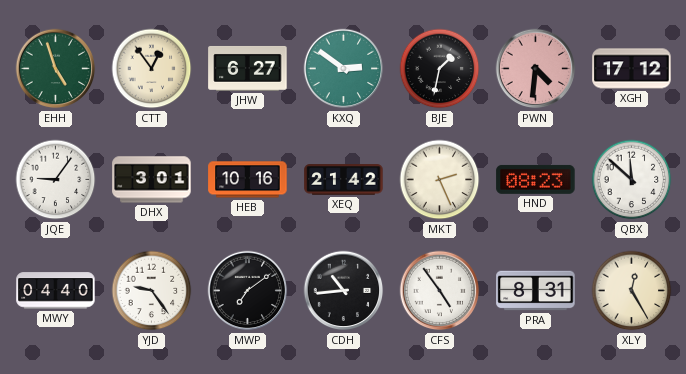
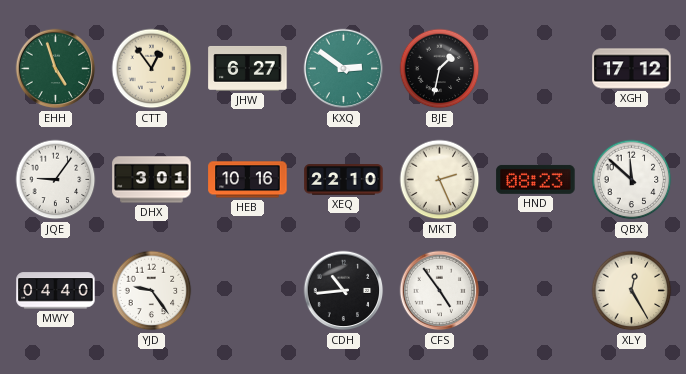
PWN: 4:31 -> none
XEQ: 21:42 -> 22:10
MWP: 7:09 -> none
PRA: 8:31 -> none
